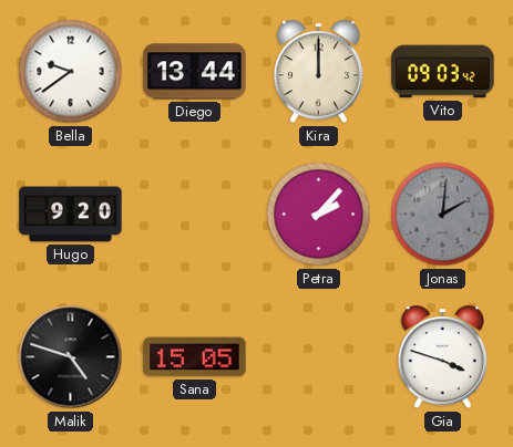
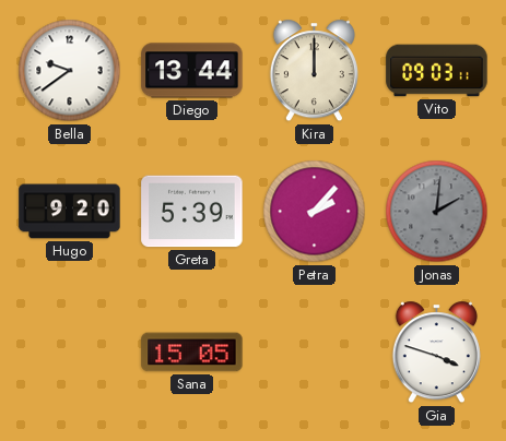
Vito: 09:03:42 -> 09:03:11
Greta: none -> 5:39
Malik: 4:48 -> none
